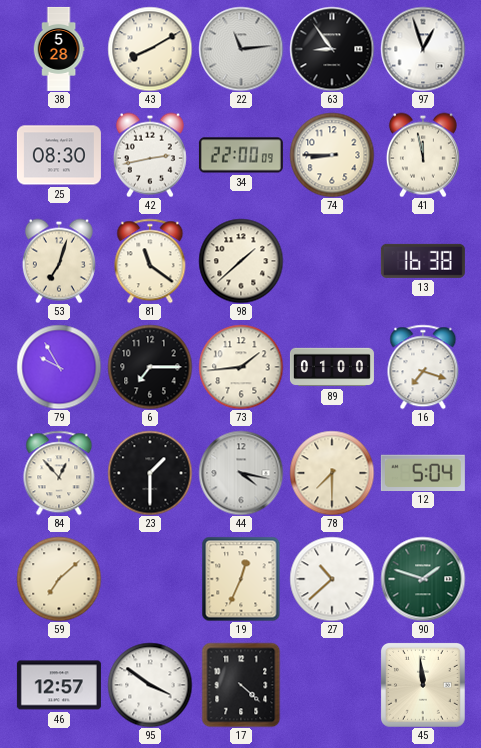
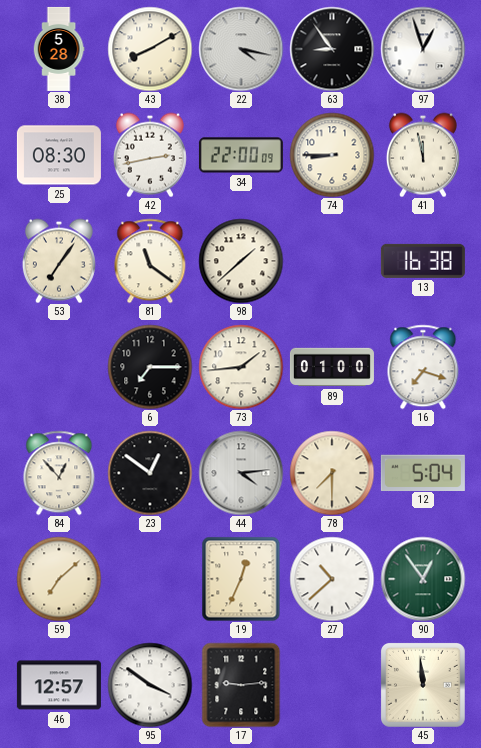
22: 11:14 -> 4:17
53: 7:03 -> 7:06
79: 9:55 -> none
23: 1:30 -> 12:51
44: 4:17 -> 4:14
90: 1:48 -> 12:54
17: 4:22 -> 9:14
